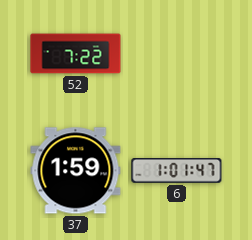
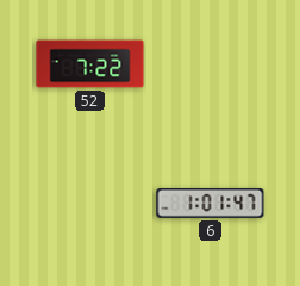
37: 1:59 -> none
